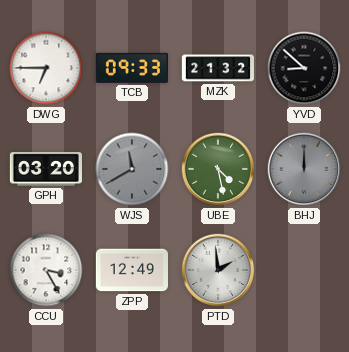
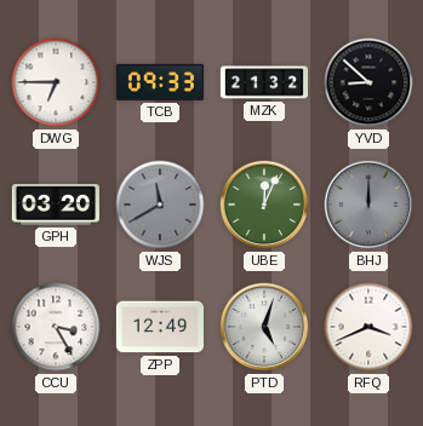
UBE: 4:28 -> 12:04
PTD: 1:59 -> 5:03
RFQ: none -> 3:41
